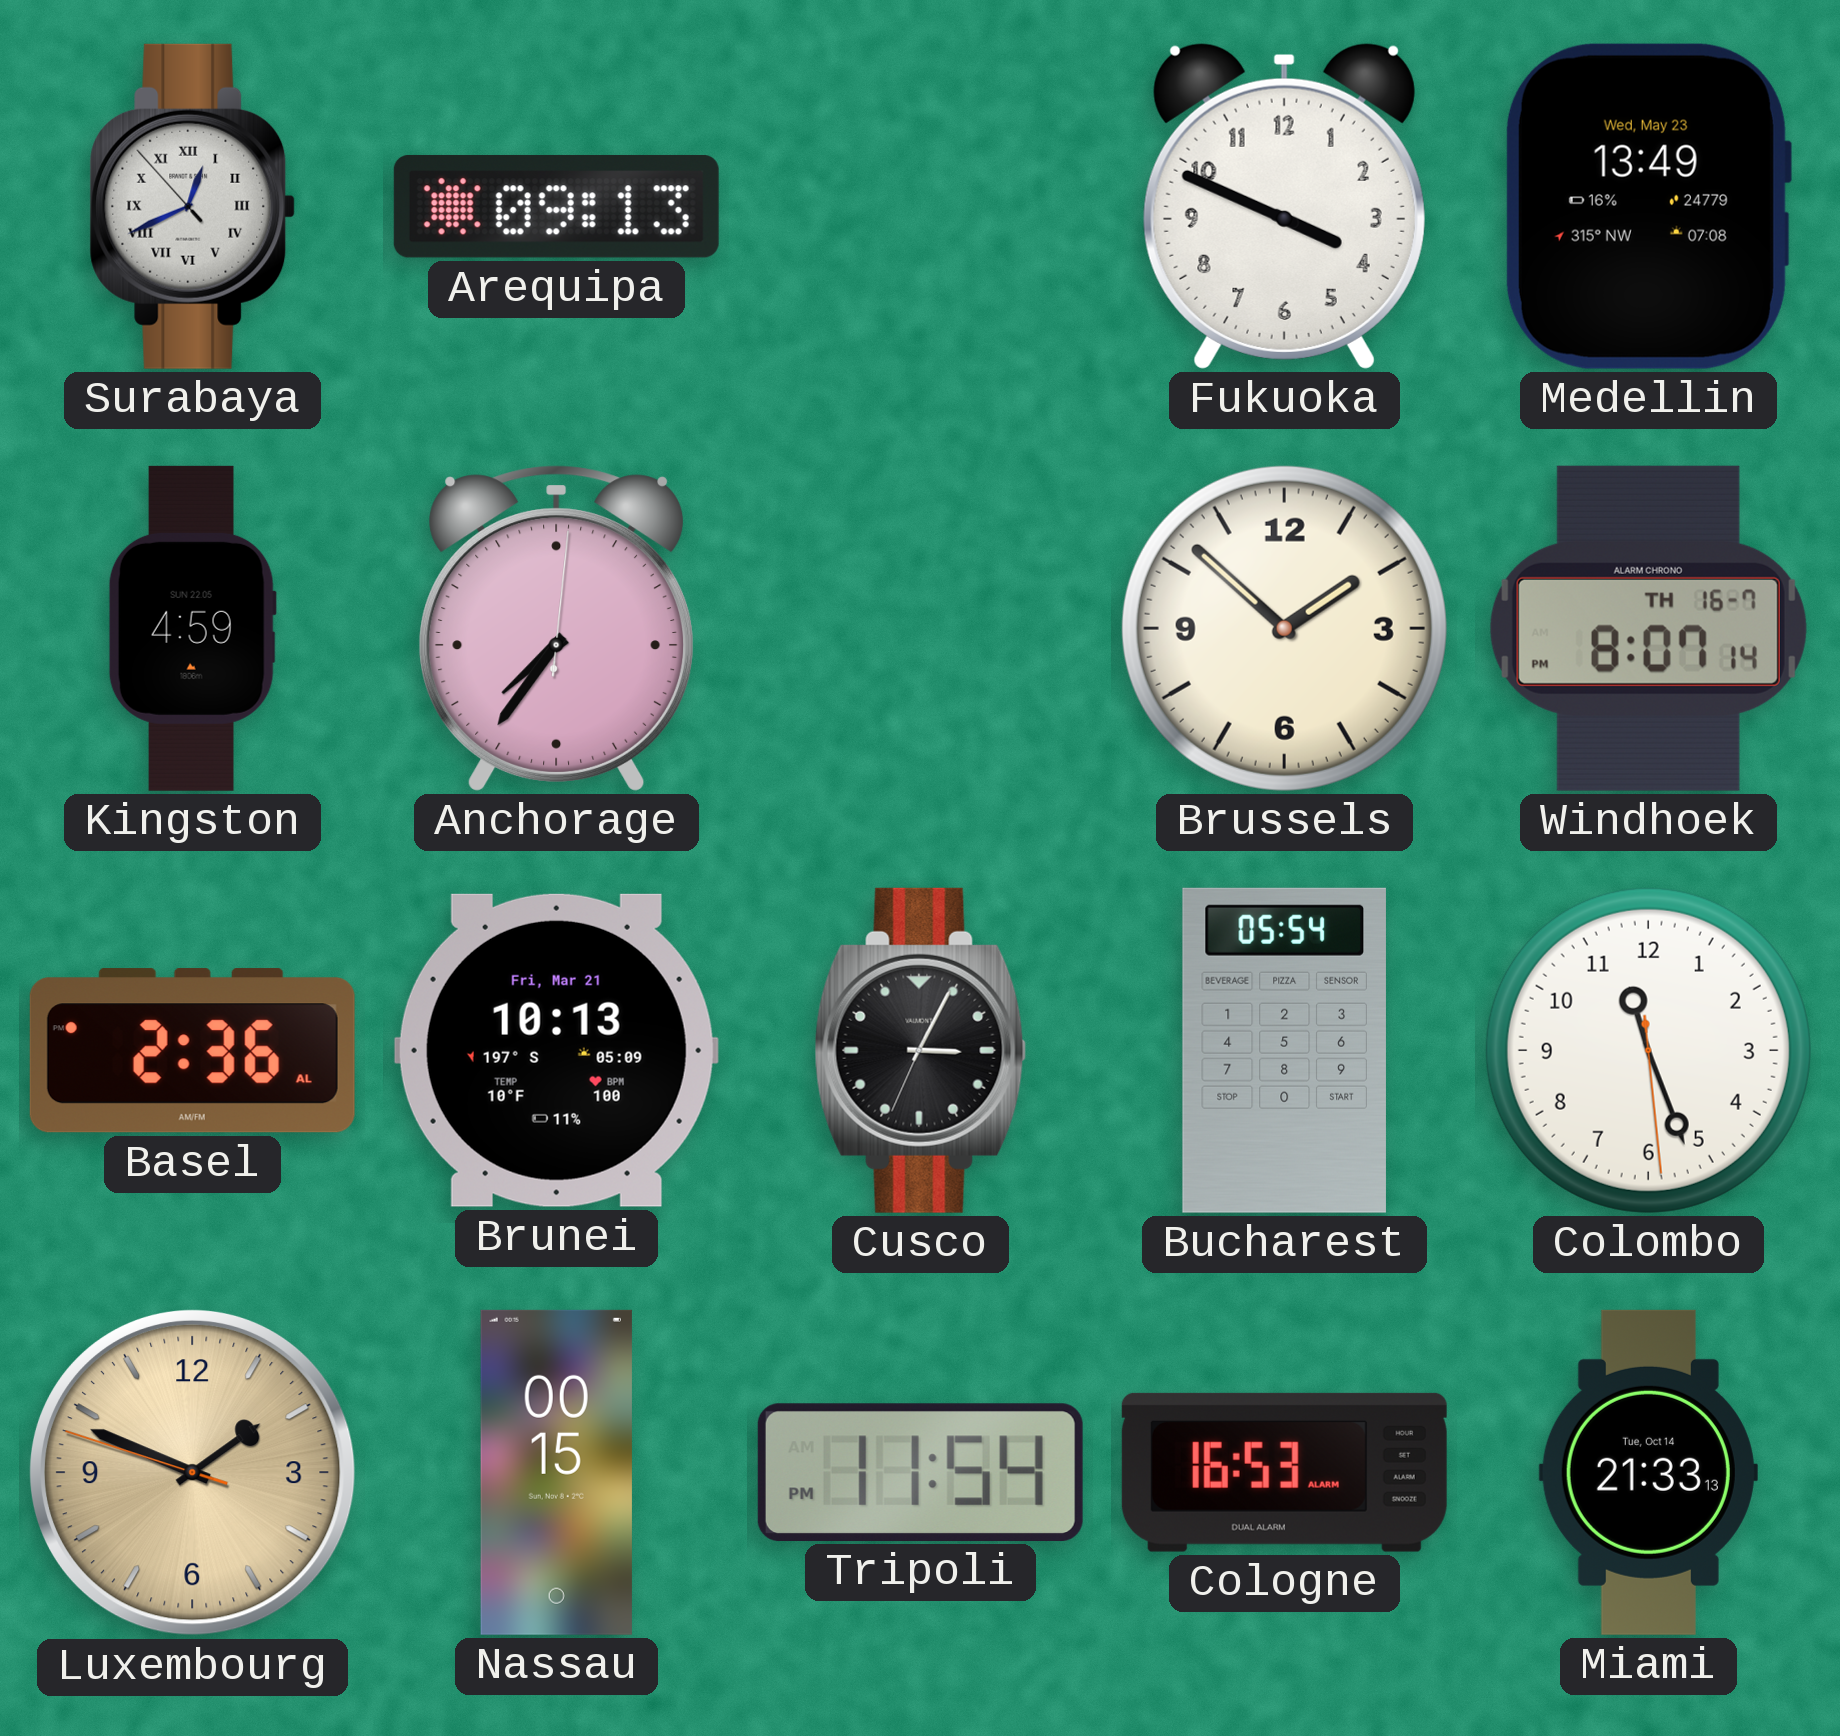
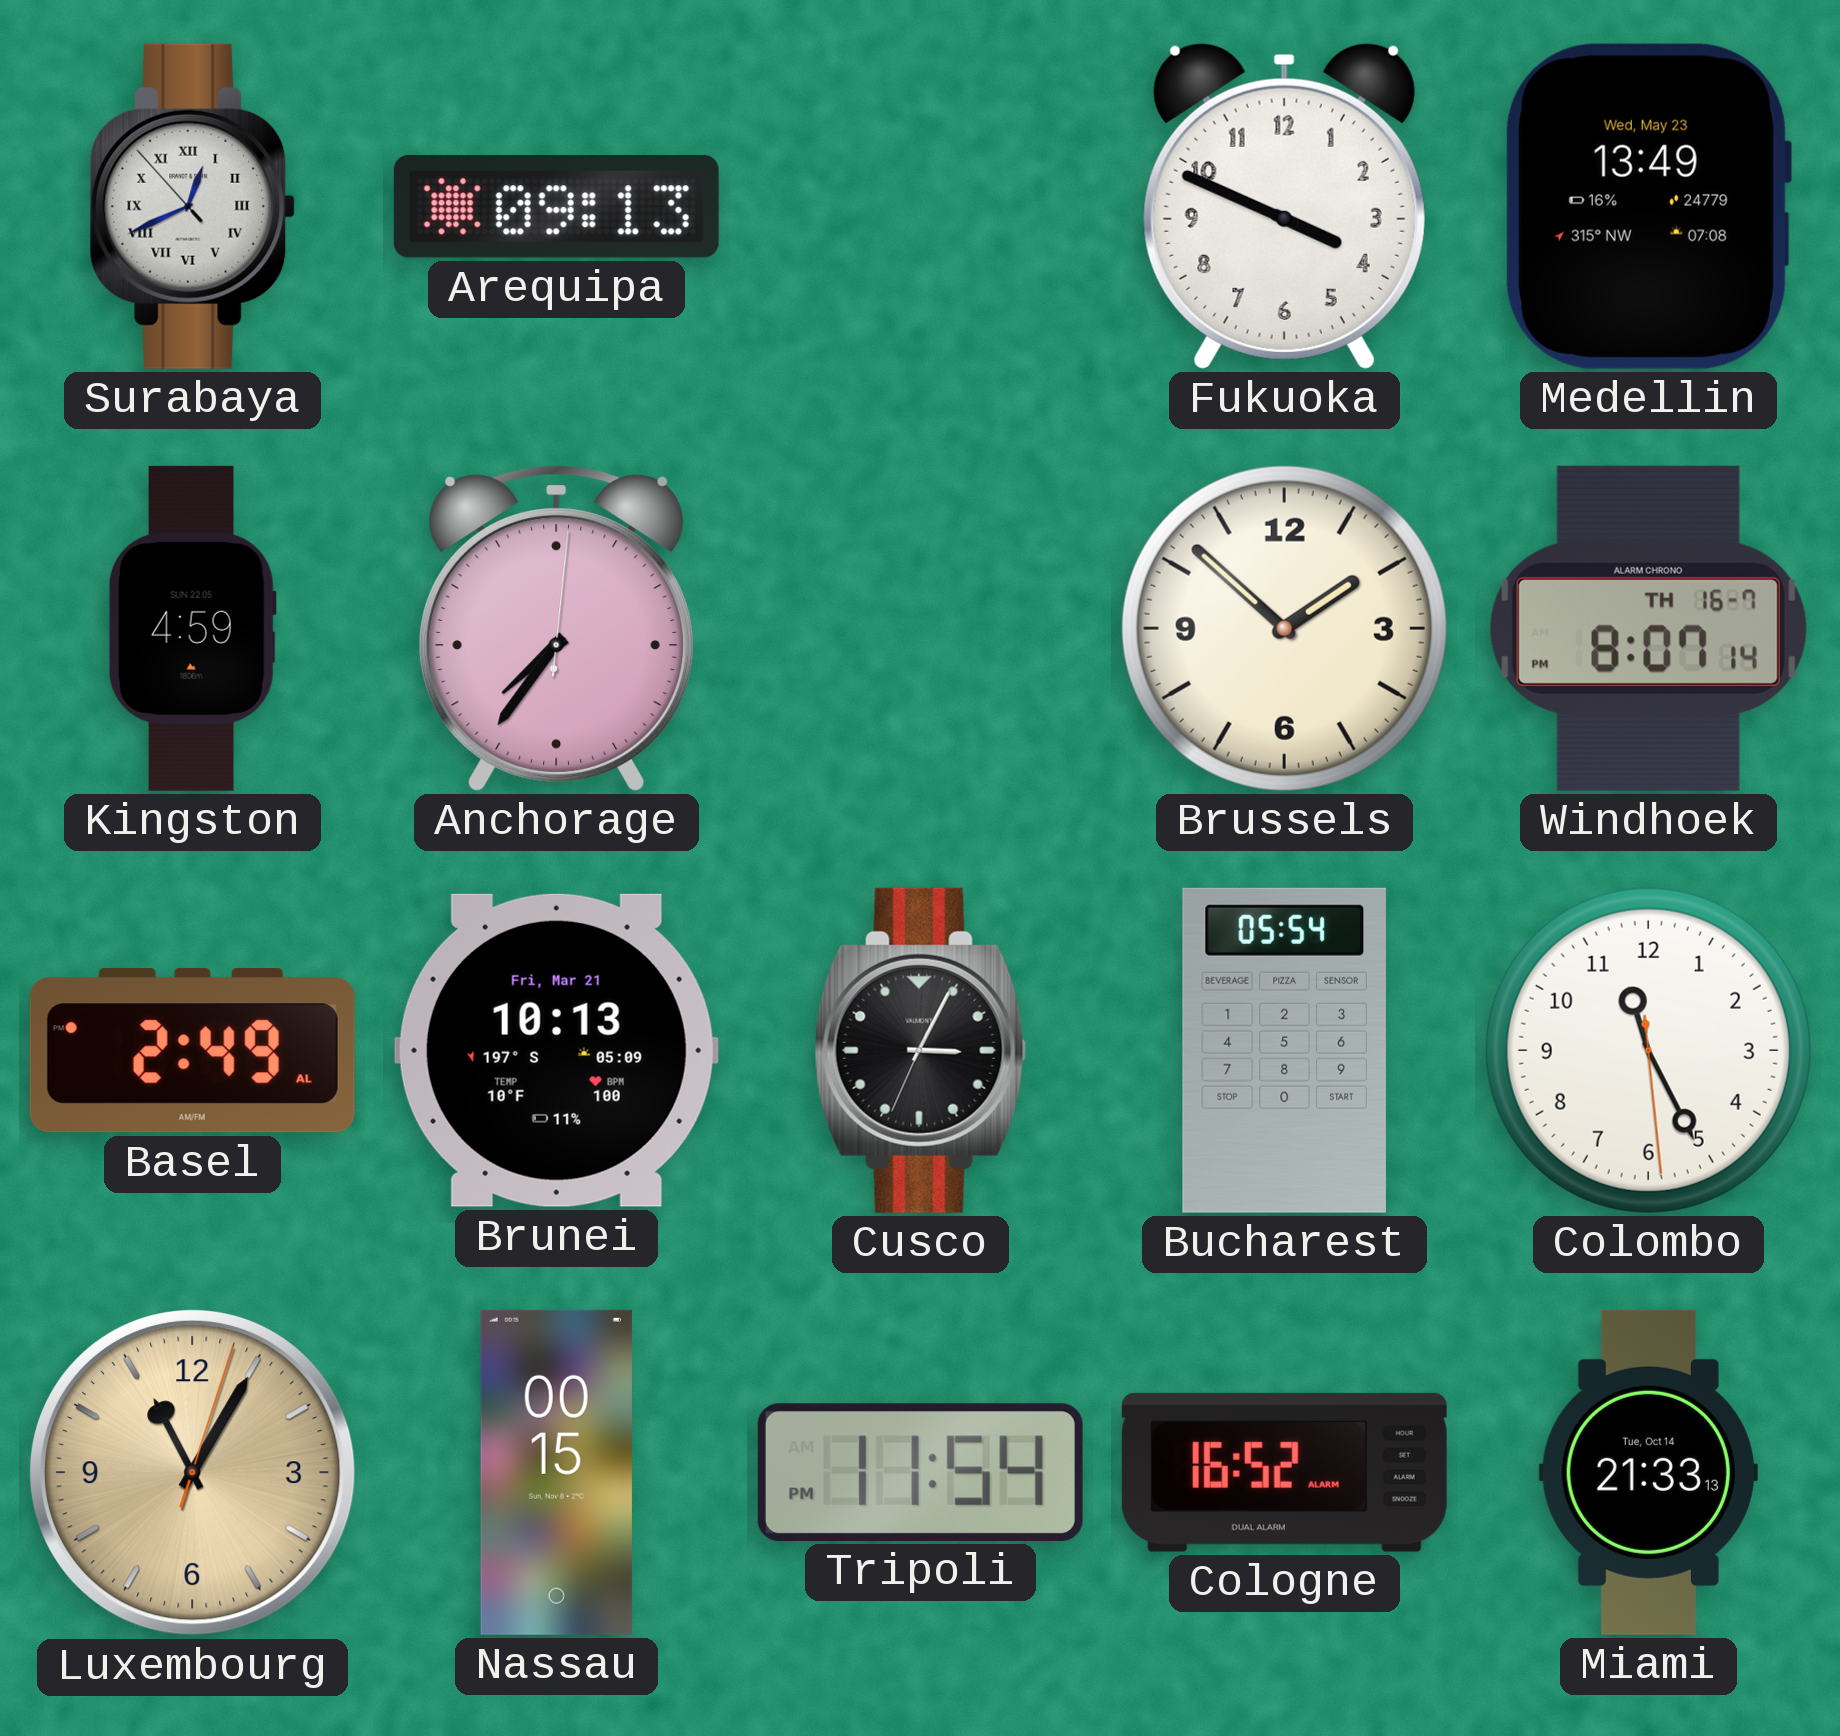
Basel: 2:36 -> 2:49
Colombo: 11:26 -> 11:25
Luxembourg: 1:48 -> 11:05
Cologne: 16:53 -> 16:52
